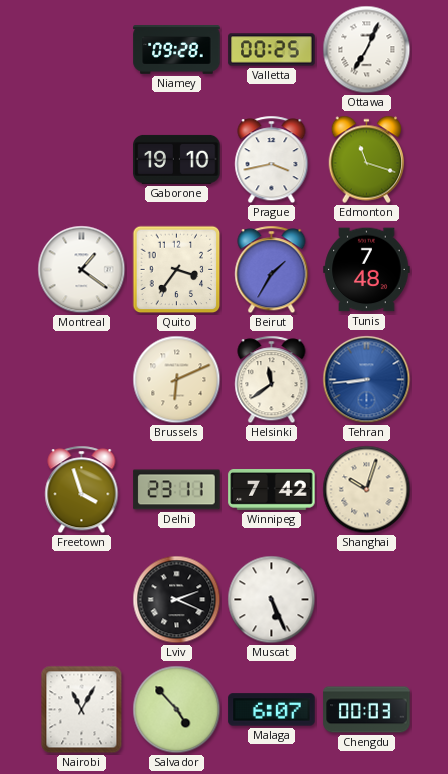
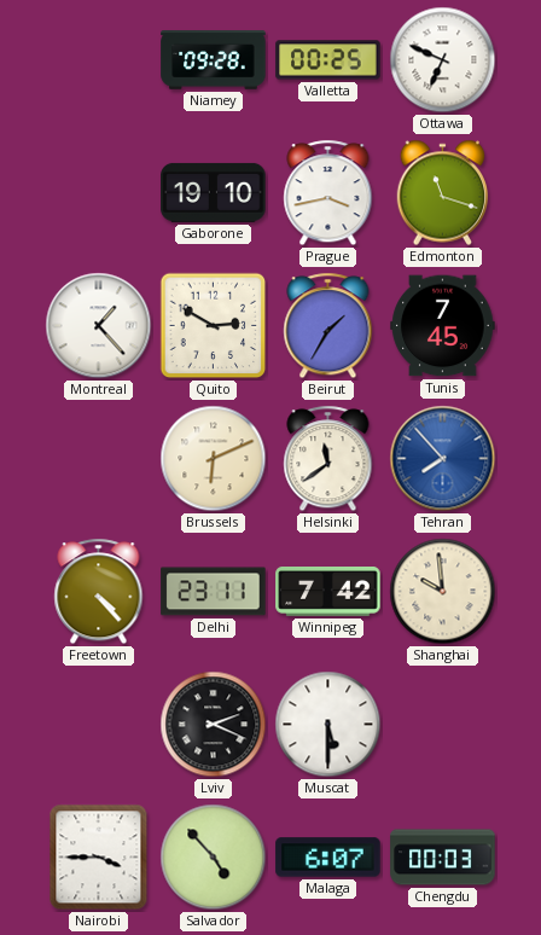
Ottawa: 7:04 -> 6:49
Montreal: 1:21 -> 1:23
Quito: 3:36 -> 2:50
Tunis: 7:48 -> 7:45
Tehran: 8:44 -> 7:53
Freetown: 3:57 -> 4:23
Shanghai: 10:03 -> 9:59
Muscat: 5:26 -> 5:30
Nairobi: 11:05 -> 3:45
